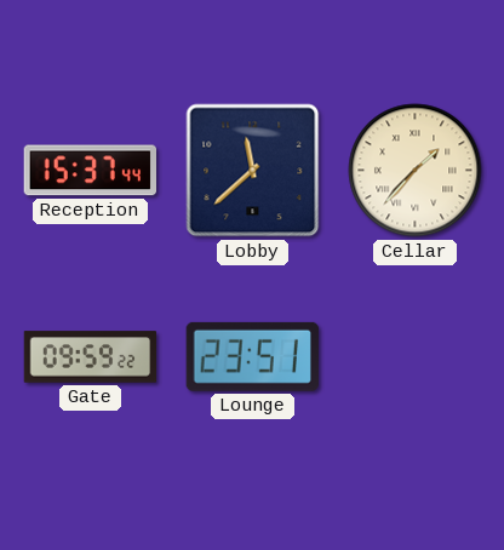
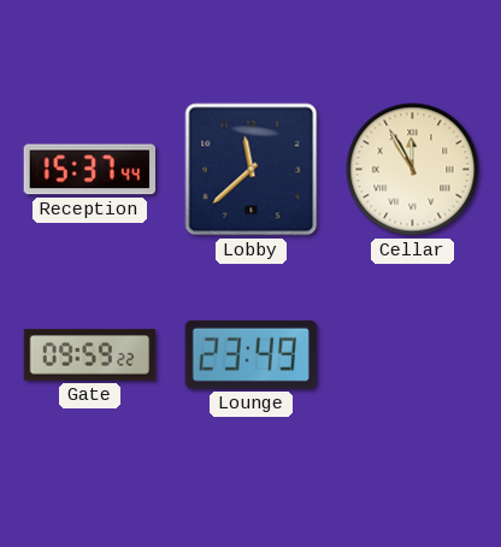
Cellar: 1:37 -> 11:55
Lounge: 23:51 -> 23:49
